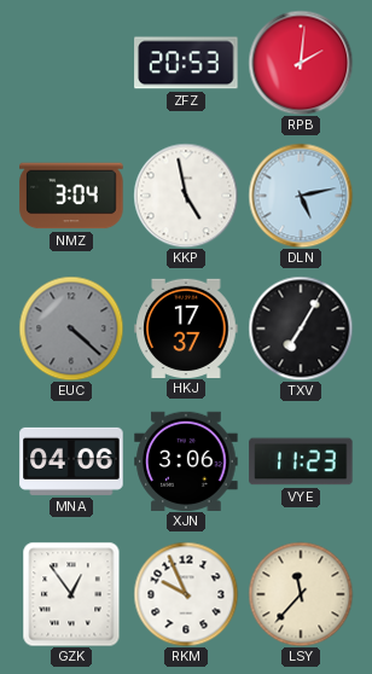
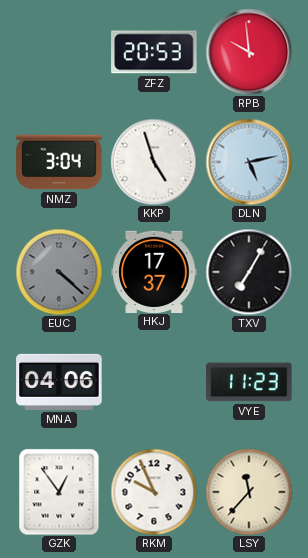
RPB: 2:01 -> 9:59
KKP: 4:58 -> 4:57
XJN: 3:06 -> none
